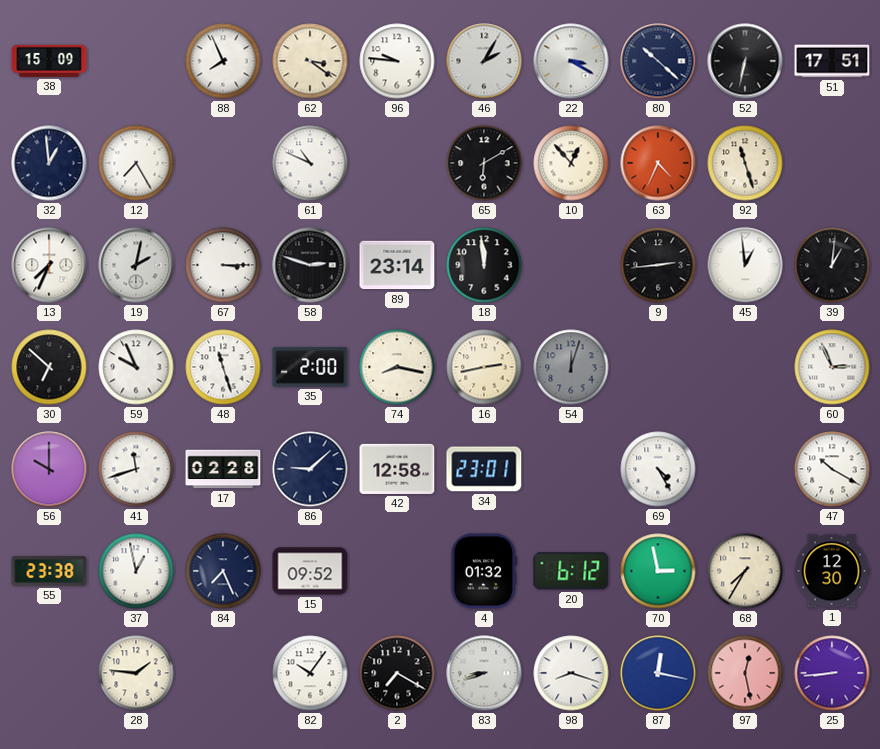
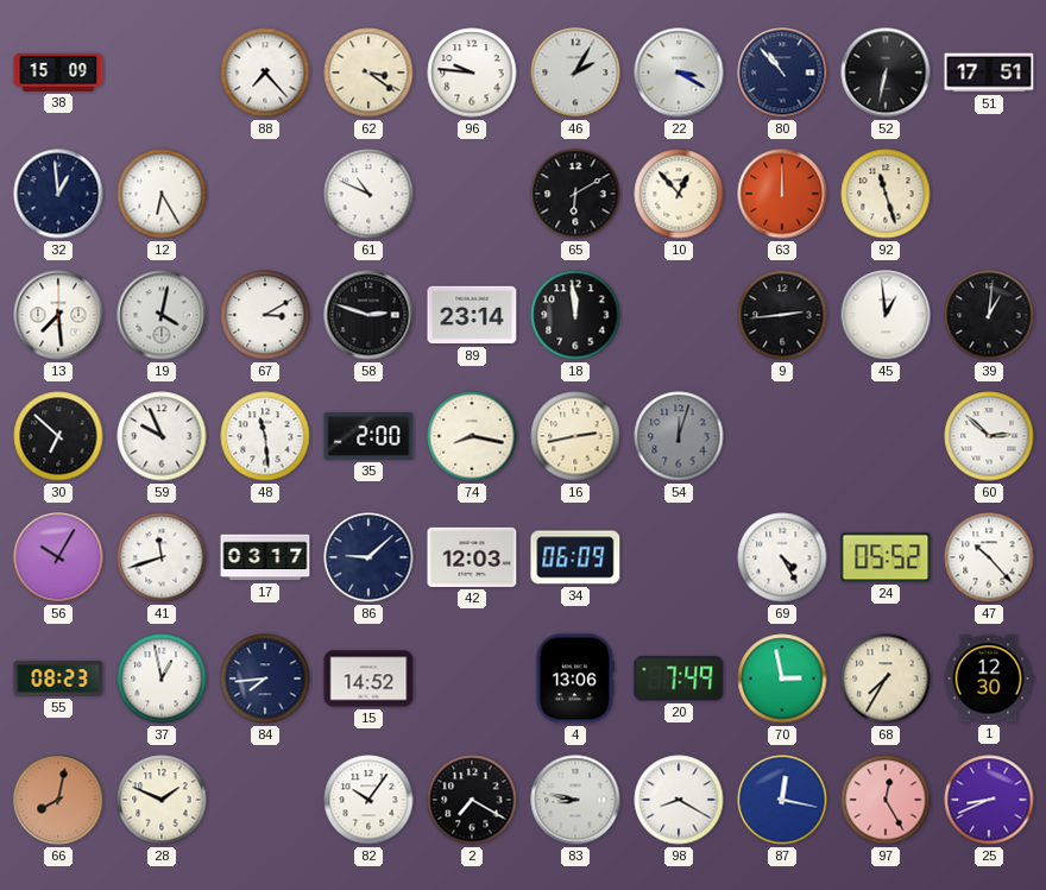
88: 7:56 -> 7:23
80: 10:22 -> 10:53
12: 7:25 -> 6:25
63: 4:34 -> 12:00
13: 7:34 -> 7:29
19: 2:02 -> 4:02
67: 3:15 -> 3:10
48: 11:27 -> 11:29
60: 2:56 -> 2:52
56: 10:00 -> 10:05
17: 02:28 -> 03:17
42: 12:58 -> 12:03
34: 23:01 -> 06:09
24: none -> 05:52
47: 10:20 -> 10:23
55: 23:38 -> 08:23
84: 7:26 -> 7:44
15: 09:52 -> 14:52
4: 01:32 -> 13:06
20: 6:12 -> 7:49
66: none -> 8:02
28: 1:46 -> 1:49
83: 8:42 -> 8:47
98: 8:18 -> 8:20
97: 12:28 -> 12:25
25: 8:44 -> 8:41
